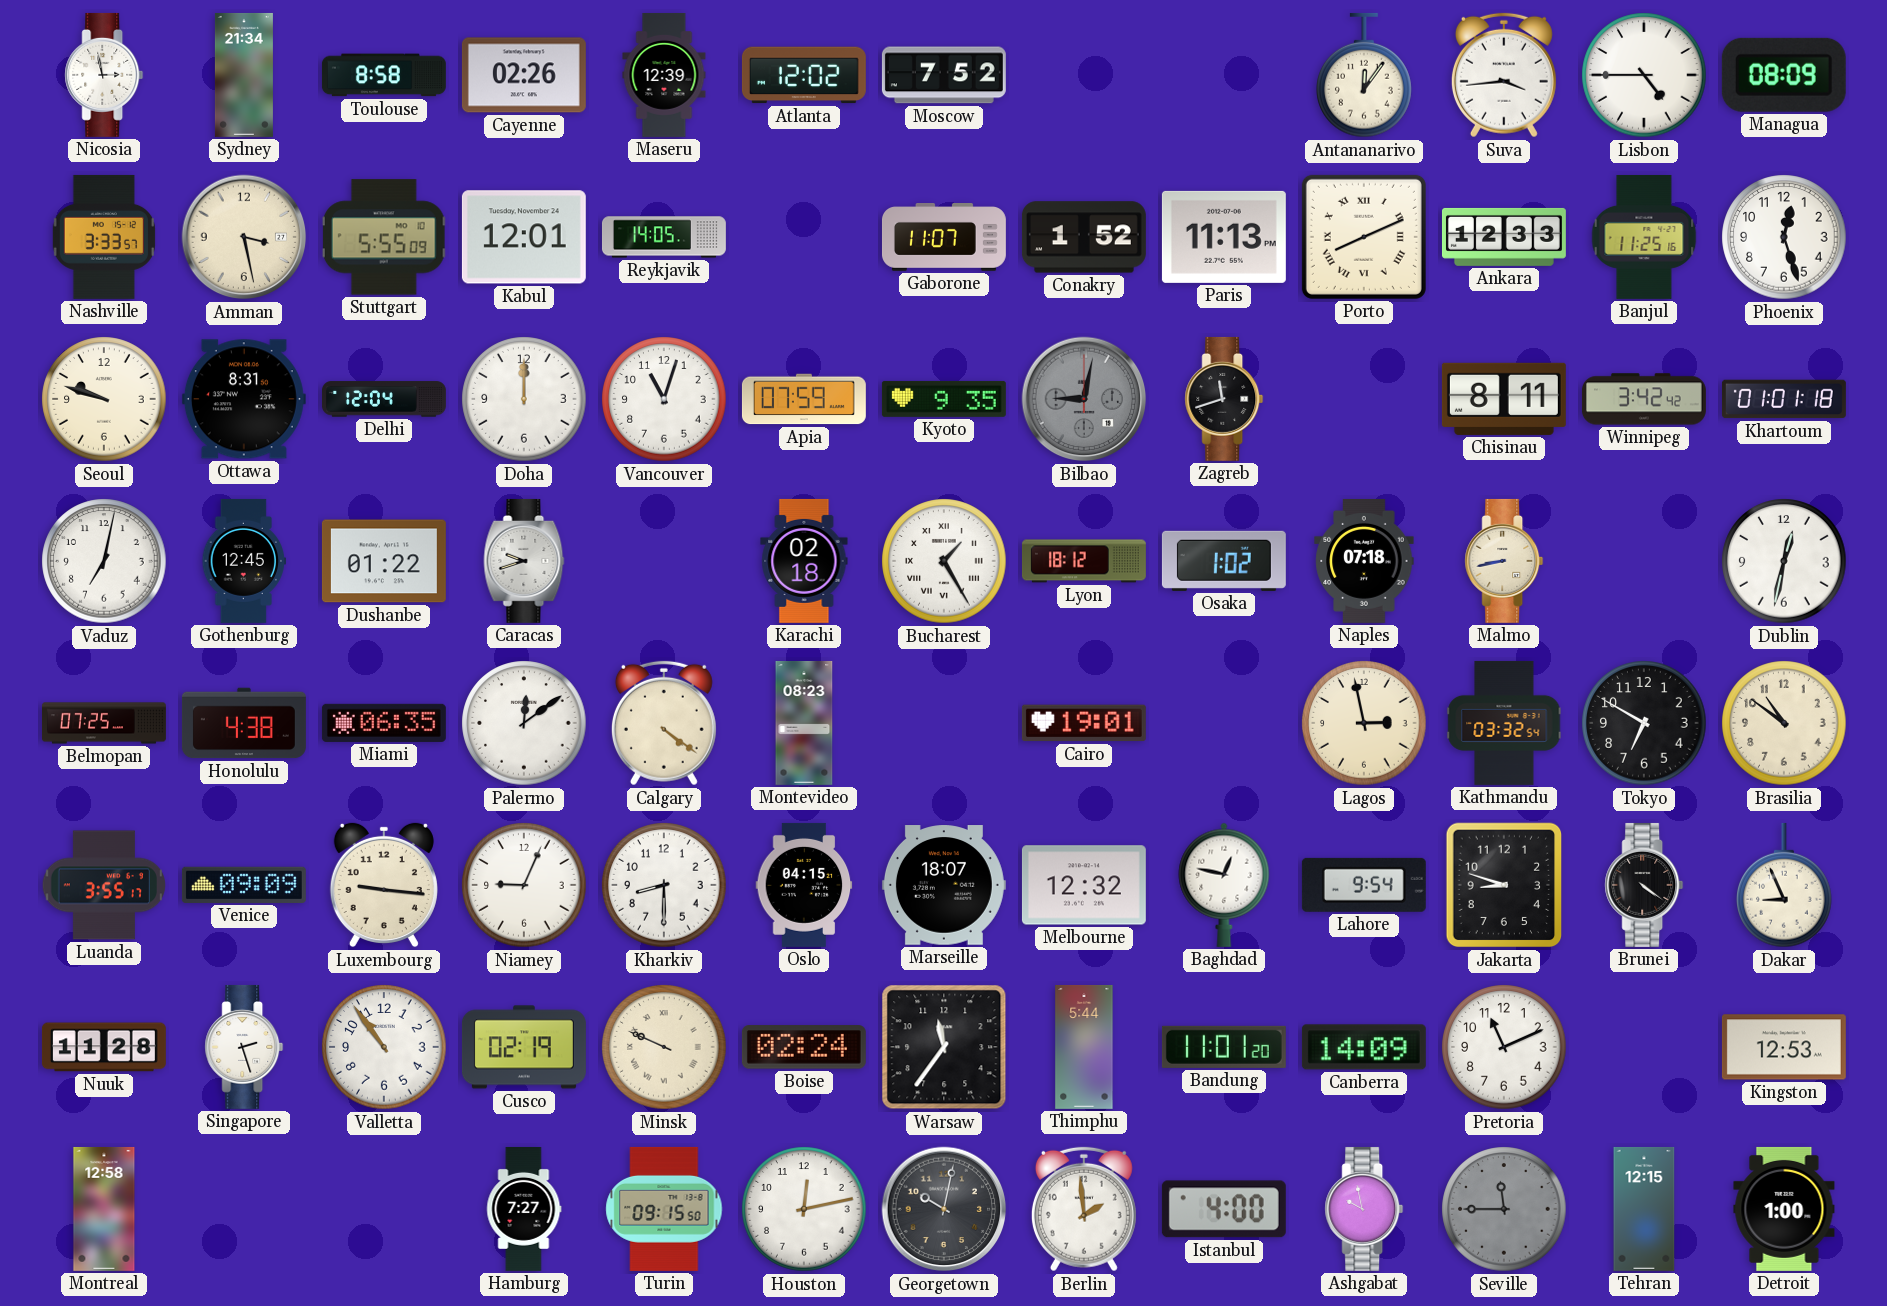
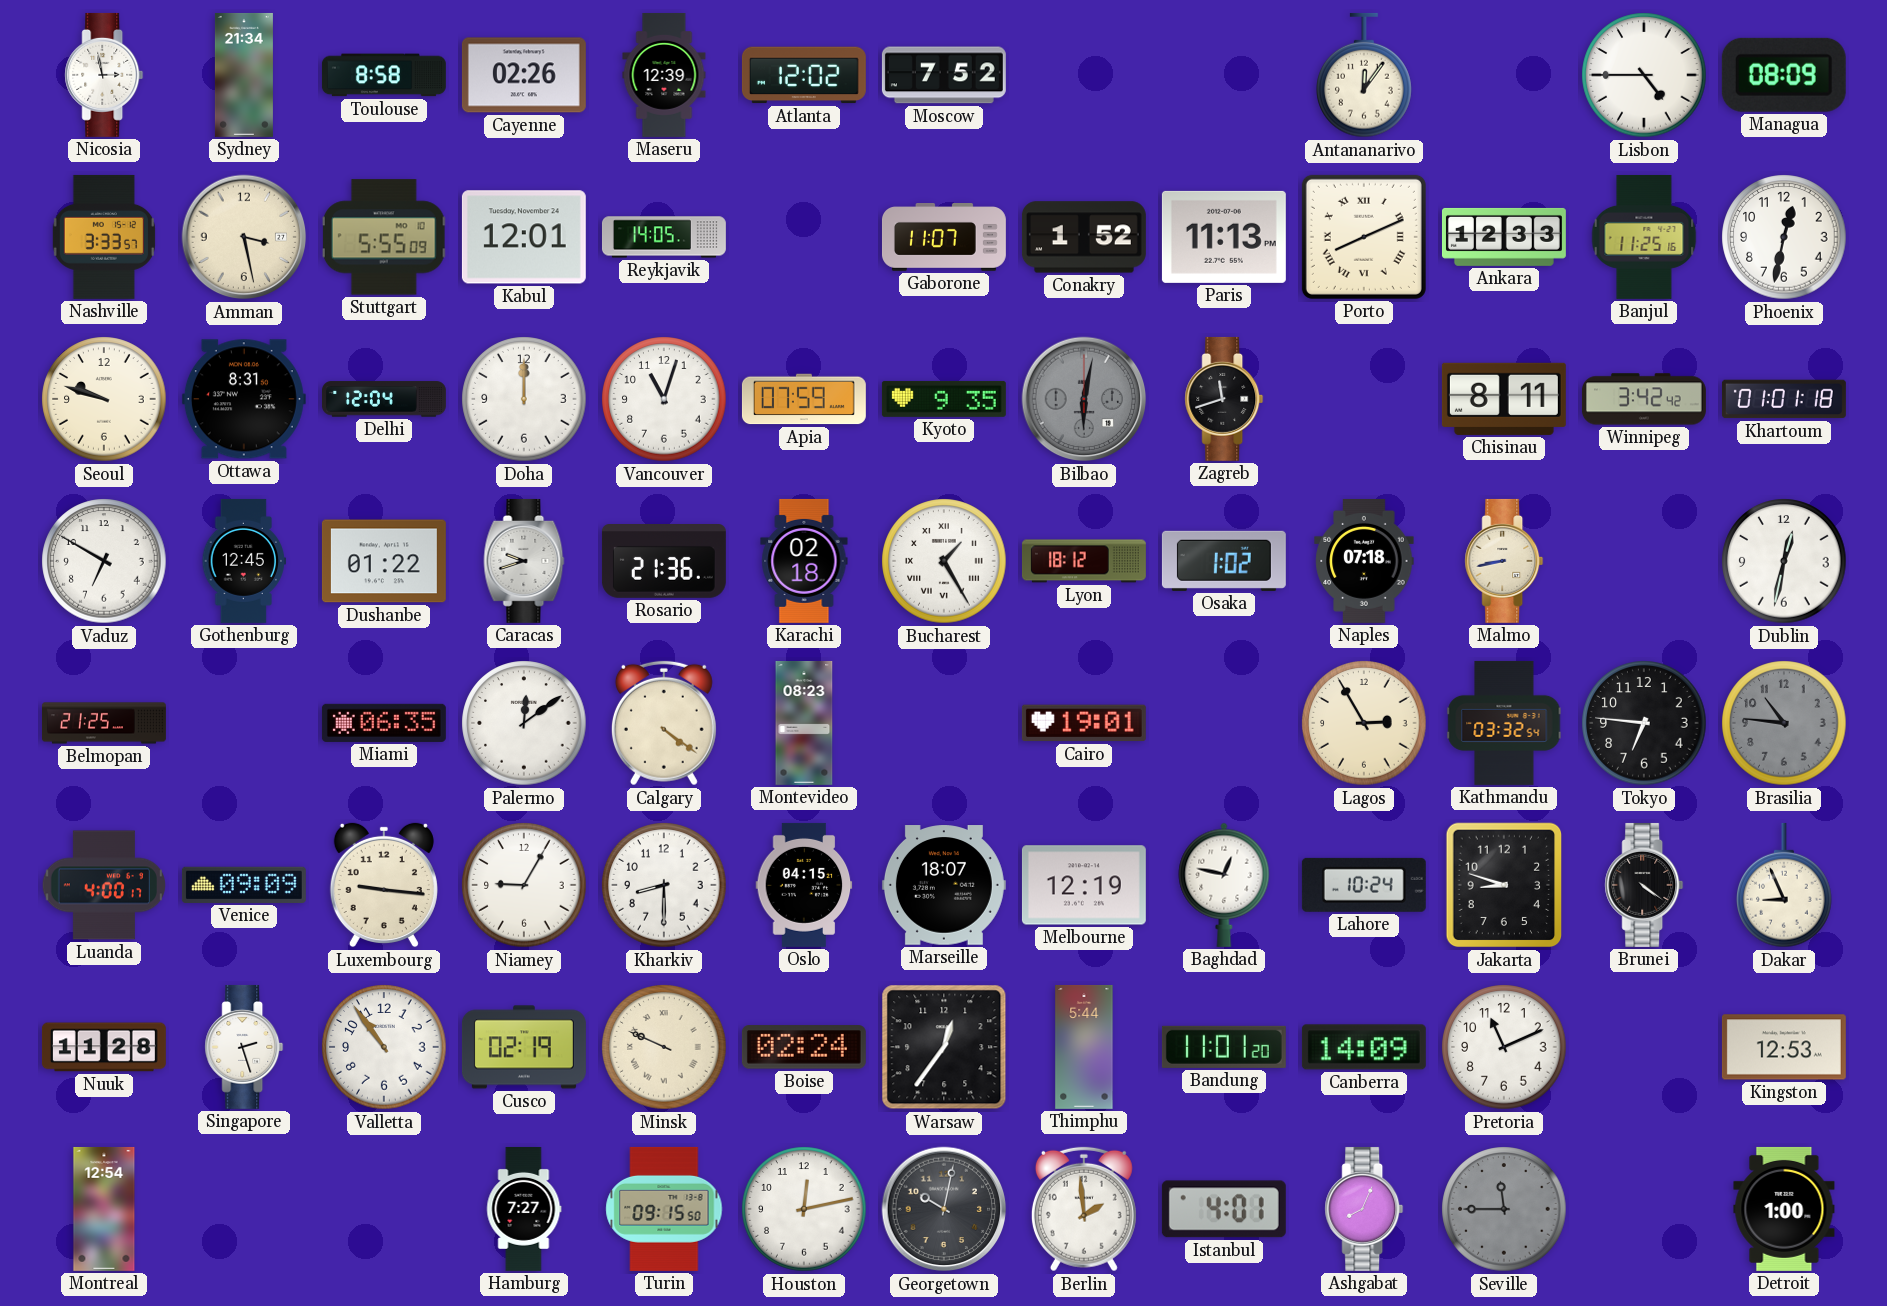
Suva: 3:44 -> none
Phoenix: 12:27 -> 12:32
Bilbao: 9:02 -> 6:02
Vaduz: 7:02 -> 6:50
Rosario: none -> 21:36
Belmopan: 07:25 -> 21:25
Honolulu: 4:38 -> none
Lagos: 2:58 -> 2:55
Tokyo: 6:50 -> 6:46
Brasilia: 10:51 -> 10:46
Brasilia dial: cream -> grey
Luanda: 3:55 -> 4:00
Niamey: 9:04 -> 9:05
Melbourne: 12:32 -> 12:19
Lahore: 9:54 -> 10:24
Warsaw: 11:36 -> 12:36
Montreal: 12:58 -> 12:54
Istanbul: 4:00 -> 4:01
Ashgabat: 9:58 -> 8:04
Tehran: 12:15 -> none
